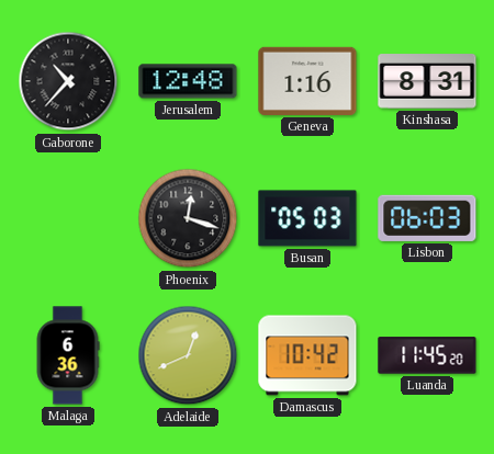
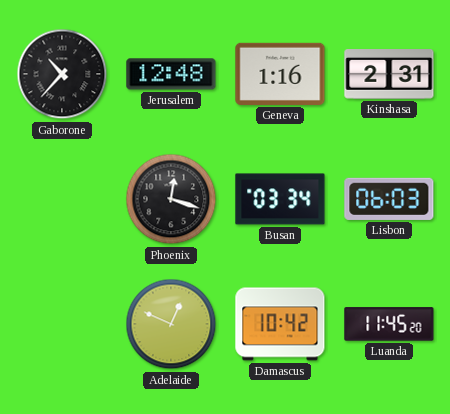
Kinshasa: 8:31 -> 2:31
Busan: 05:03 -> 03:34
Malaga: 6:36 -> none
Adelaide: 12:41 -> 12:49
